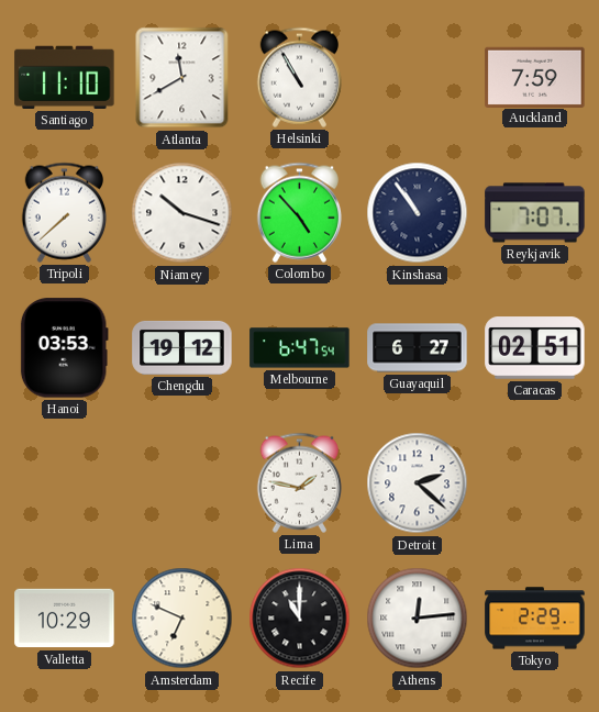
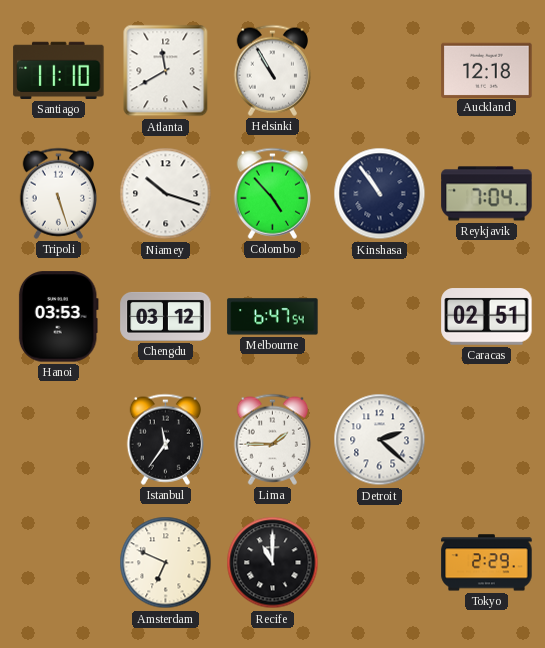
Auckland: 7:59 -> 12:18
Tripoli: 7:38 -> 5:27
Reykjavik: 7:07 -> 7:04
Chengdu: 19:12 -> 03:12
Guayaquil: 6:27 -> none
Istanbul: none -> 11:36
Lima: 1:47 -> 1:45
Valletta: 10:29 -> none
Athens: 12:14 -> none
